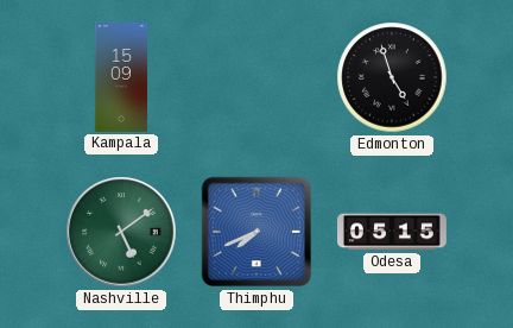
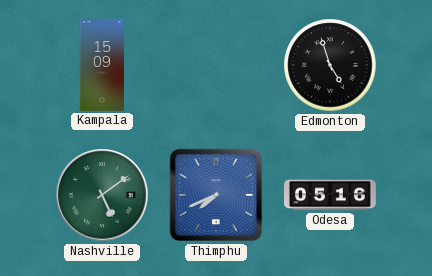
Odesa: 05:15 -> 05:16
